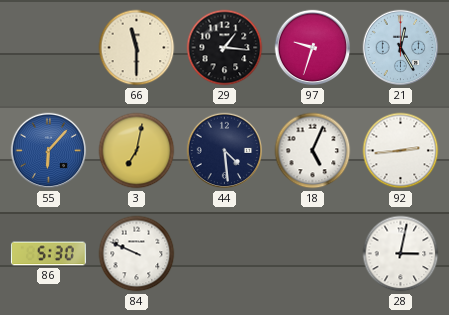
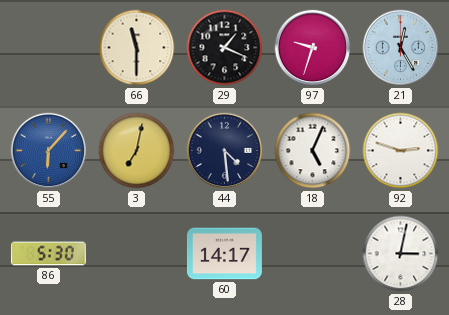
29: 1:16 -> 1:19
92: 2:44 -> 2:48
84: 9:49 -> none
60: none -> 14:17
